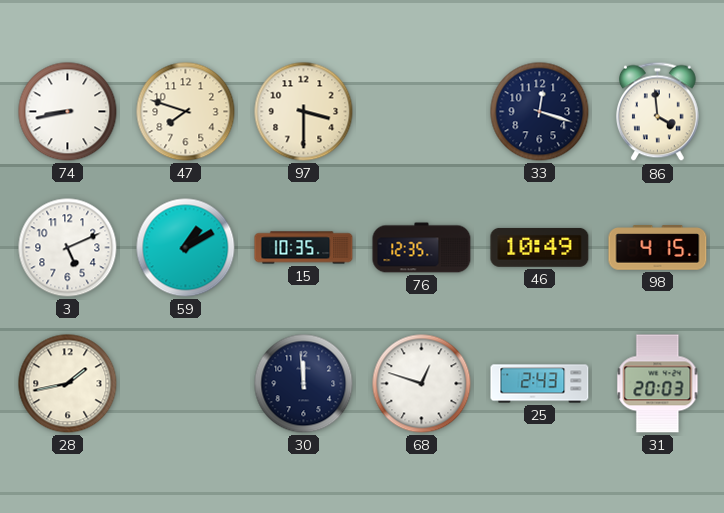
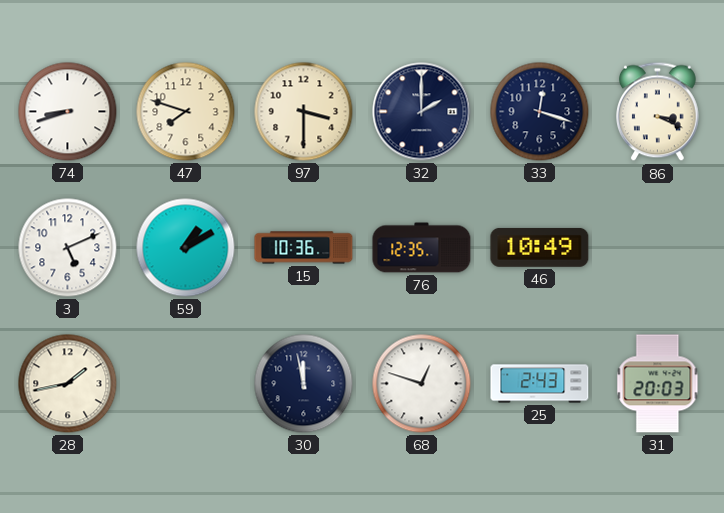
74: 8:43 -> 8:42
32: none -> 2:00
86: 3:59 -> 3:19
15: 10:35 -> 10:36
98: 4:15 -> none
30: 11:59 -> 11:58
